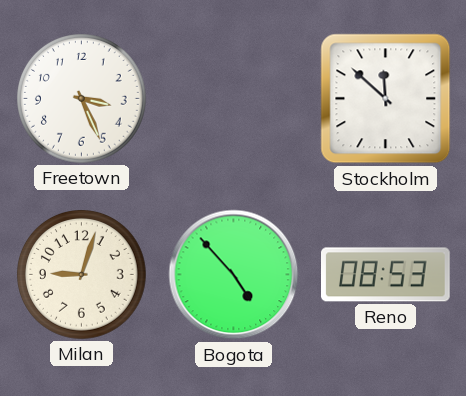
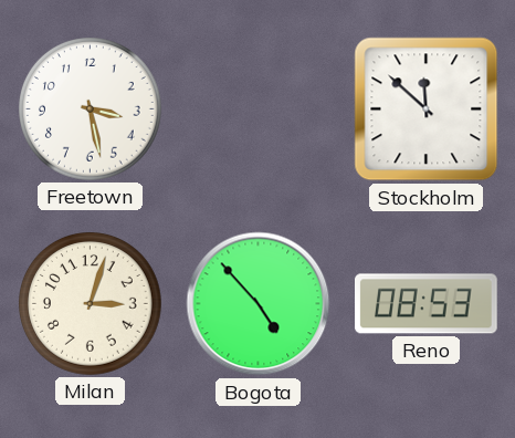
Freetown: 3:26 -> 3:28
Milan: 9:03 -> 3:03
